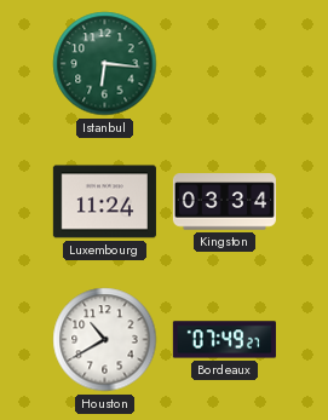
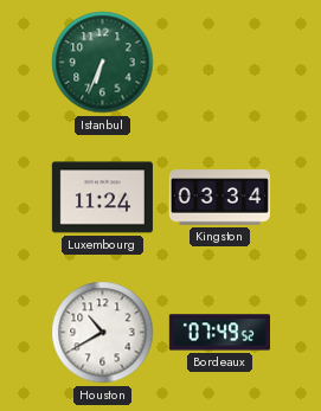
Istanbul: 6:16 -> 6:34
Bordeaux: 07:49:27 -> 07:49:52
